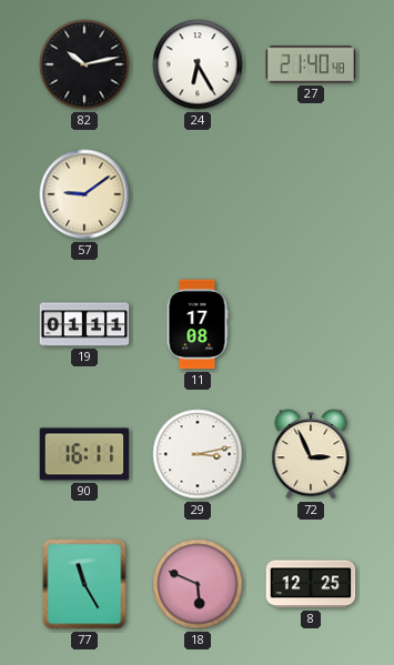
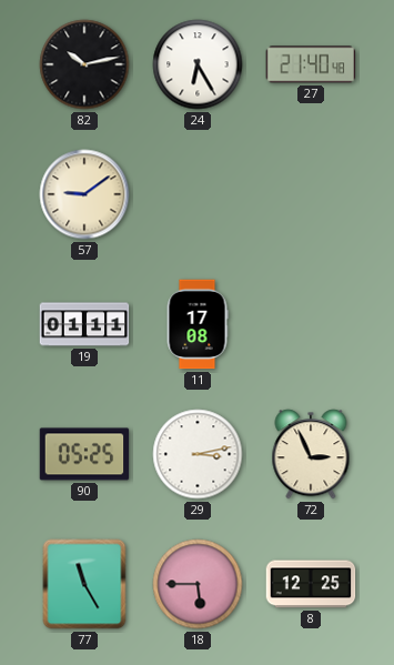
90: 16:11 -> 05:25
18: 5:49 -> 5:45
